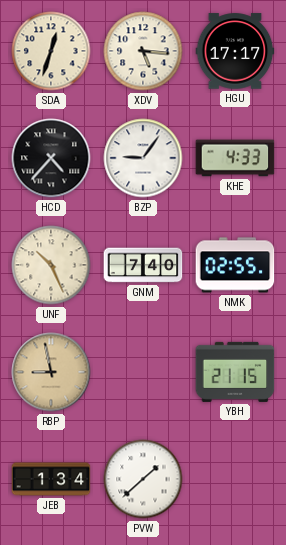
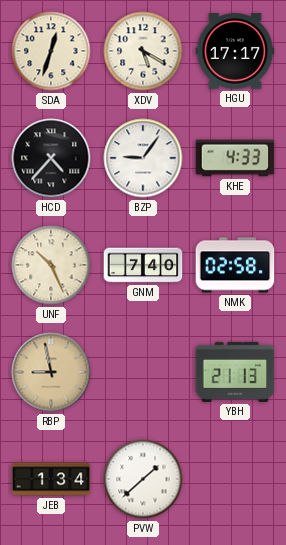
XDV: 5:16 -> 5:20
NMK: 02:55 -> 02:58
YBH: 21:15 -> 21:13
